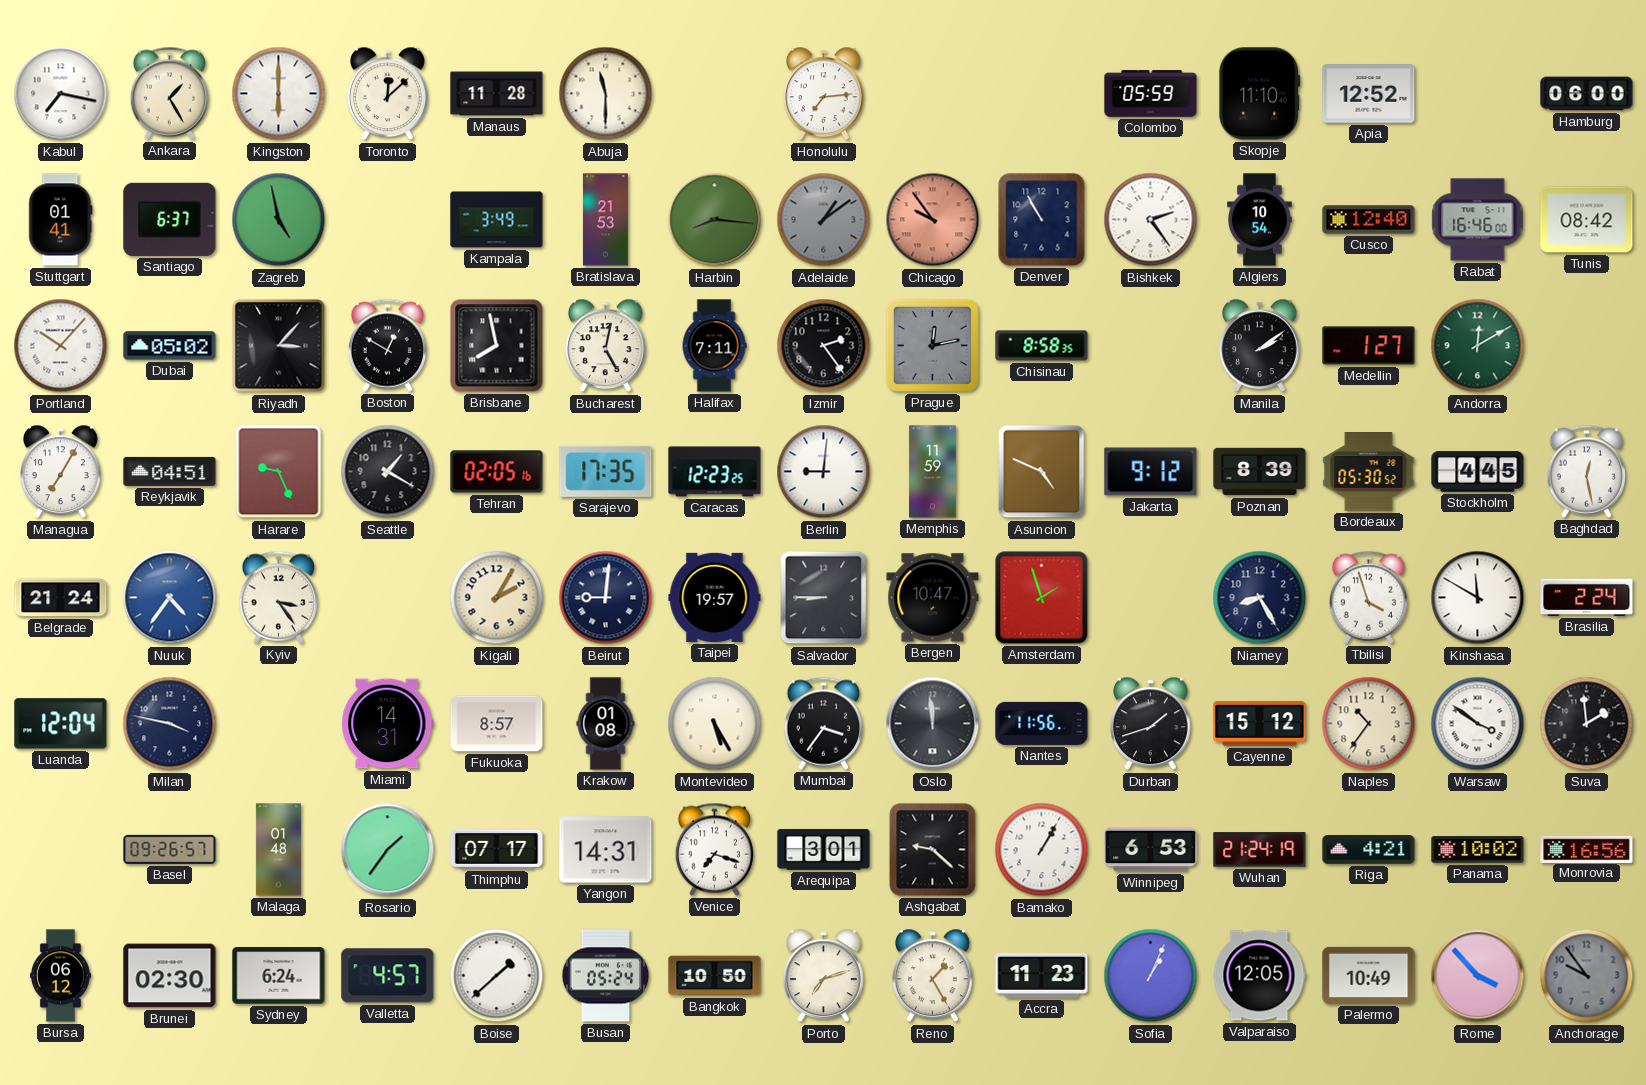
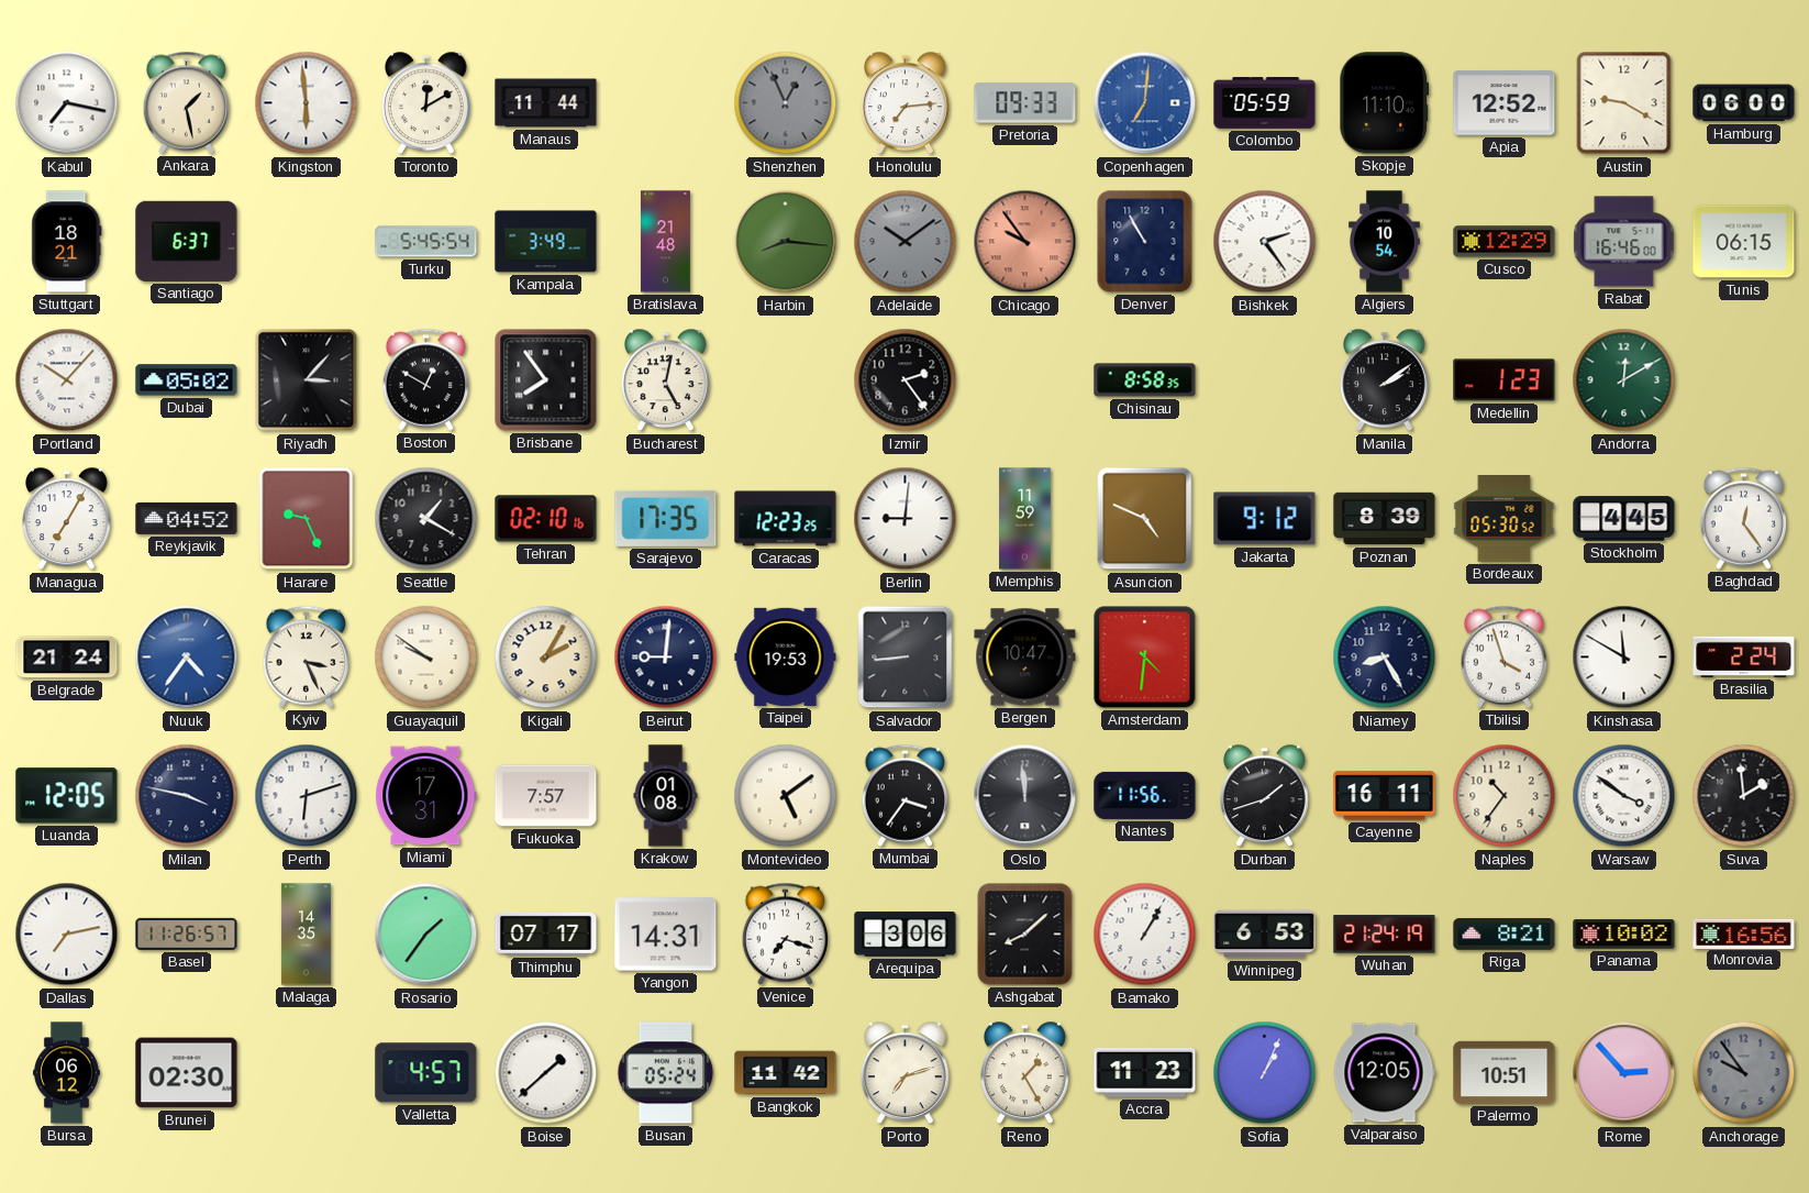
Ankara: 1:25 -> 1:28
Kingston: 6:00 -> 5:59
Toronto: 12:08 -> 12:10
Manaus: 11:28 -> 11:44
Abuja: 11:30 -> none
Shenzhen: none -> 12:56
Pretoria: none -> 09:33
Copenhagen: none -> 7:01
Austin: none -> 9:20
Stuttgart: 01:41 -> 18:21
Zagreb: 4:58 -> none
Turku: none -> 5:45
Bratislava: 21:53 -> 21:48
Adelaide: 1:09 -> 10:09
Cusco: 12:40 -> 12:29
Tunis: 08:42 -> 06:15
Brisbane: 7:58 -> 7:54
Halifax: 7:11 -> none
Prague: 12:13 -> none
Medellin: 1:27 -> 1:23
Reykjavik: 04:51 -> 04:52
Tehran: 02:05 -> 02:10
Baghdad: 12:28 -> 12:24
Kyiv: 3:24 -> 3:26
Guayaquil: none -> 9:51
Taipei: 19:57 -> 19:53
Salvador: 8:45 -> 8:44
Amsterdam: 1:57 -> 4:31
Luanda: 12:04 -> 12:05
Perth: none -> 6:12
Miami: 14:31 -> 17:31
Fukuoka: 8:57 -> 7:57
Montevideo: 5:25 -> 5:09
Cayenne: 15:12 -> 16:11
Dallas: none -> 7:13
Basel: 09:26 -> 11:26
Malaga: 01:48 -> 14:35
Arequipa: 3:01 -> 3:06
Ashgabat: 9:22 -> 8:08
Riga: 4:21 -> 8:21
Sydney: 6:24 -> none
Bangkok: 10:50 -> 11:42
Palermo: 10:49 -> 10:51
Rome: 3:53 -> 2:53
